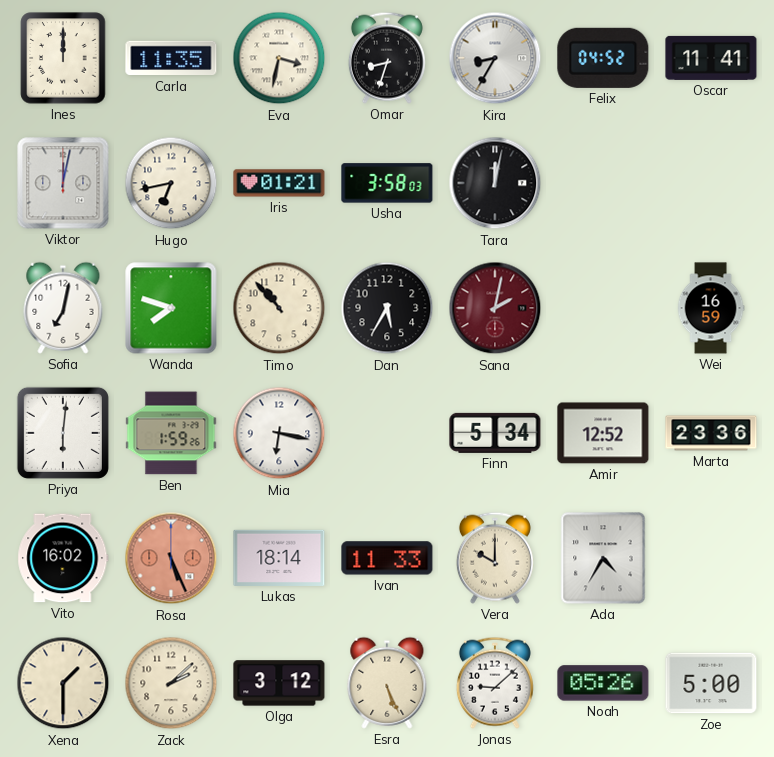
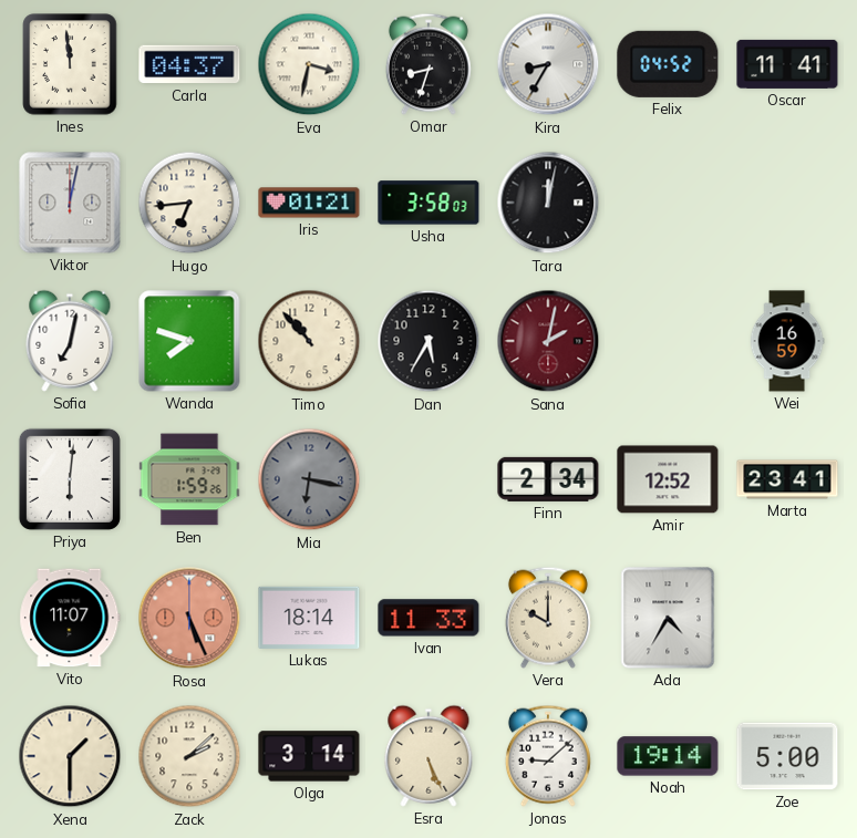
Ines: 12:00 -> 11:59
Carla: 11:35 -> 04:37
Hugo: 6:43 -> 6:44
Mia dial: white -> grey
Finn: 5:34 -> 2:34
Marta: 23:36 -> 23:41
Vito: 16:02 -> 11:07
Olga: 3:12 -> 3:14
Noah: 05:26 -> 19:14
